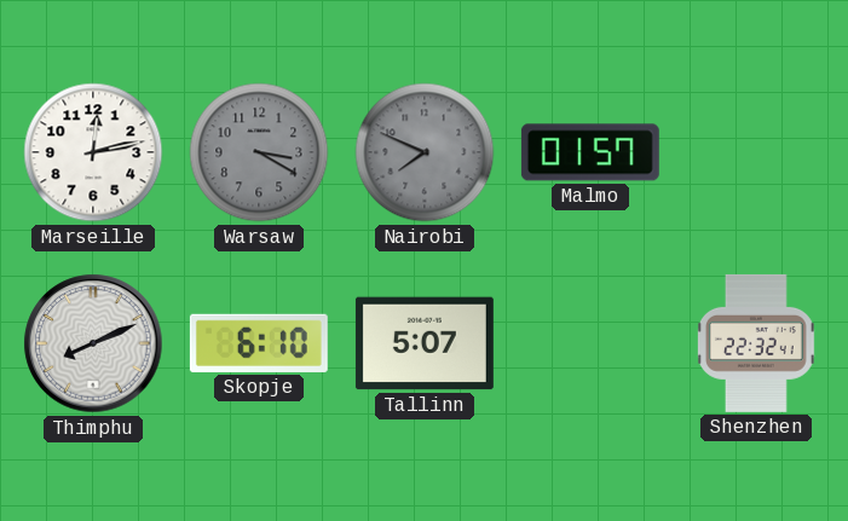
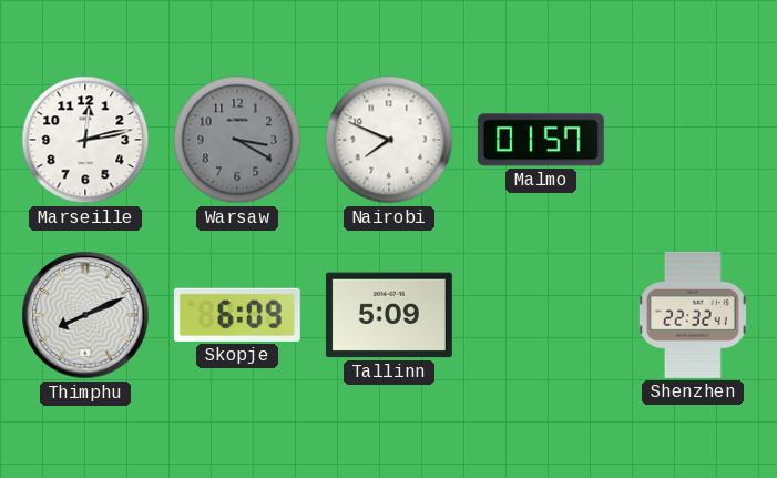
Nairobi dial: grey -> white
Skopje: 6:10 -> 6:09
Tallinn: 5:07 -> 5:09
